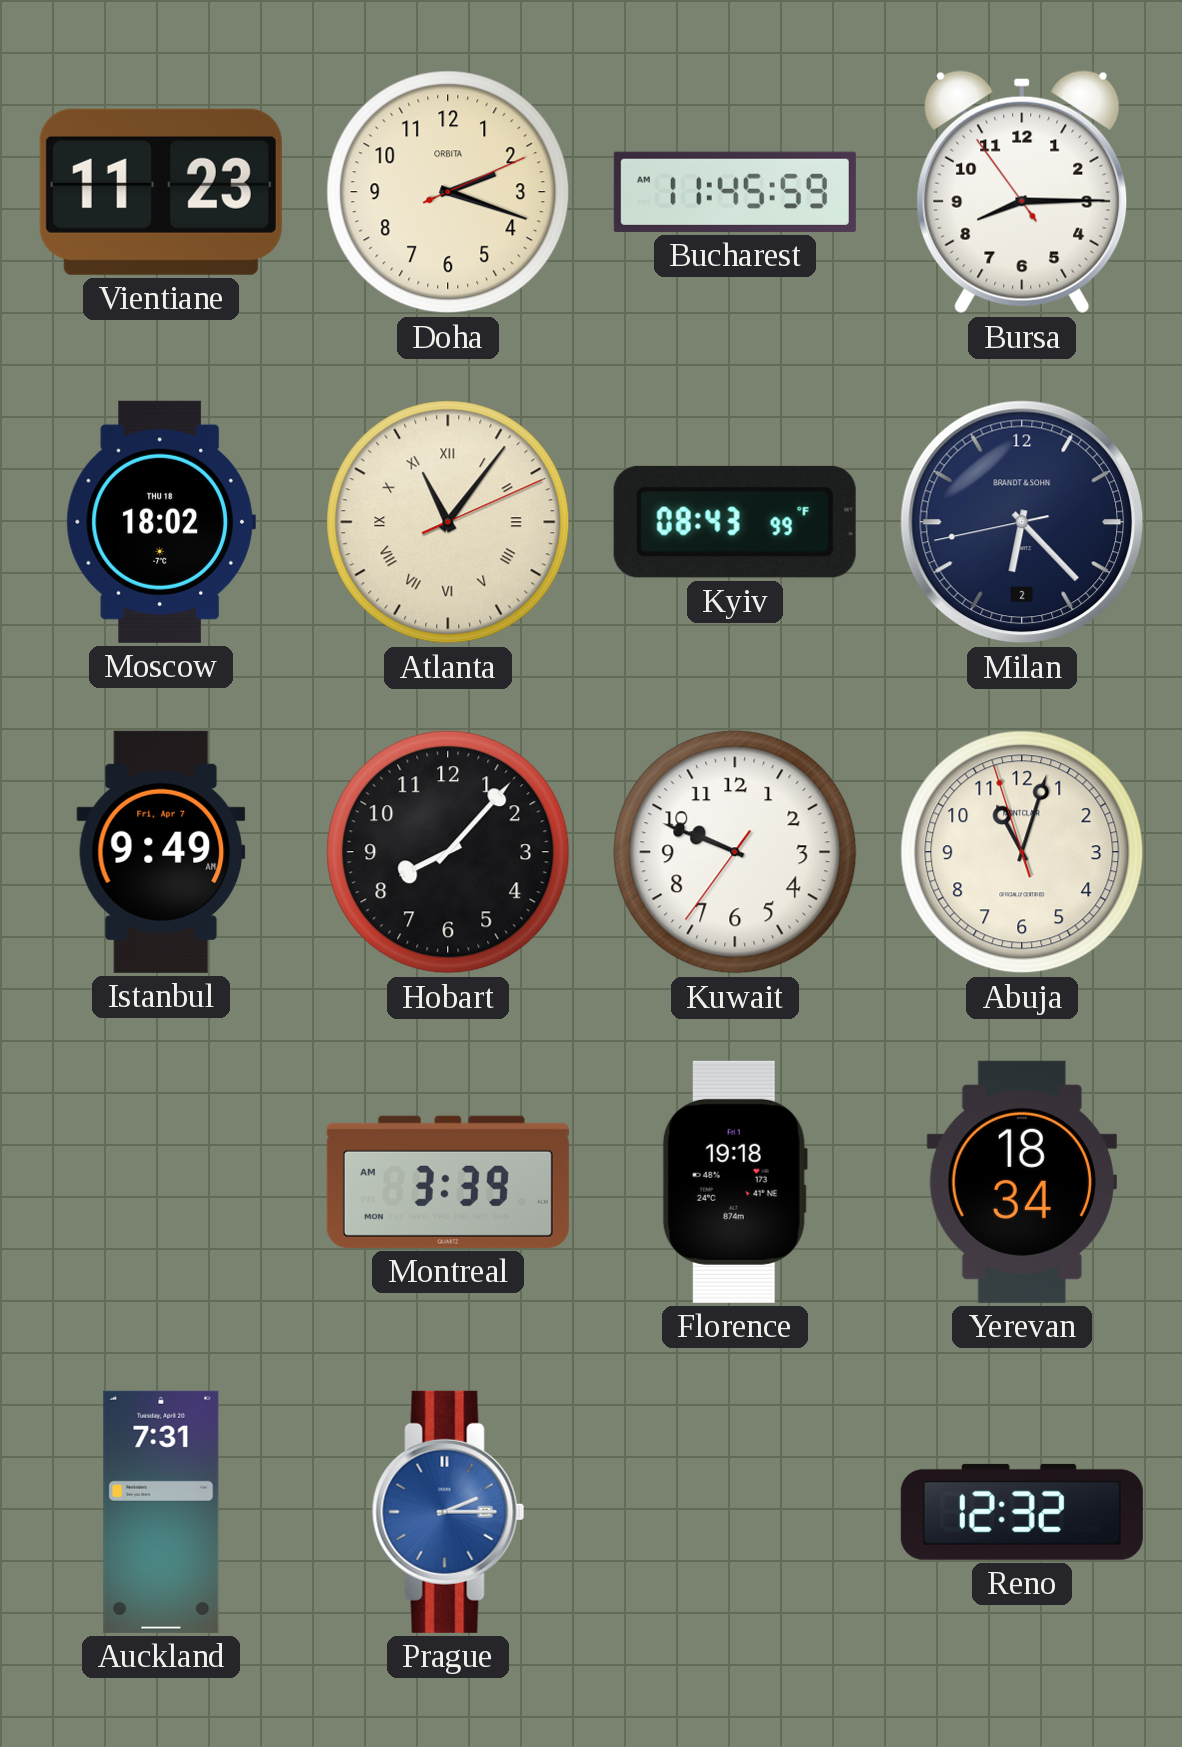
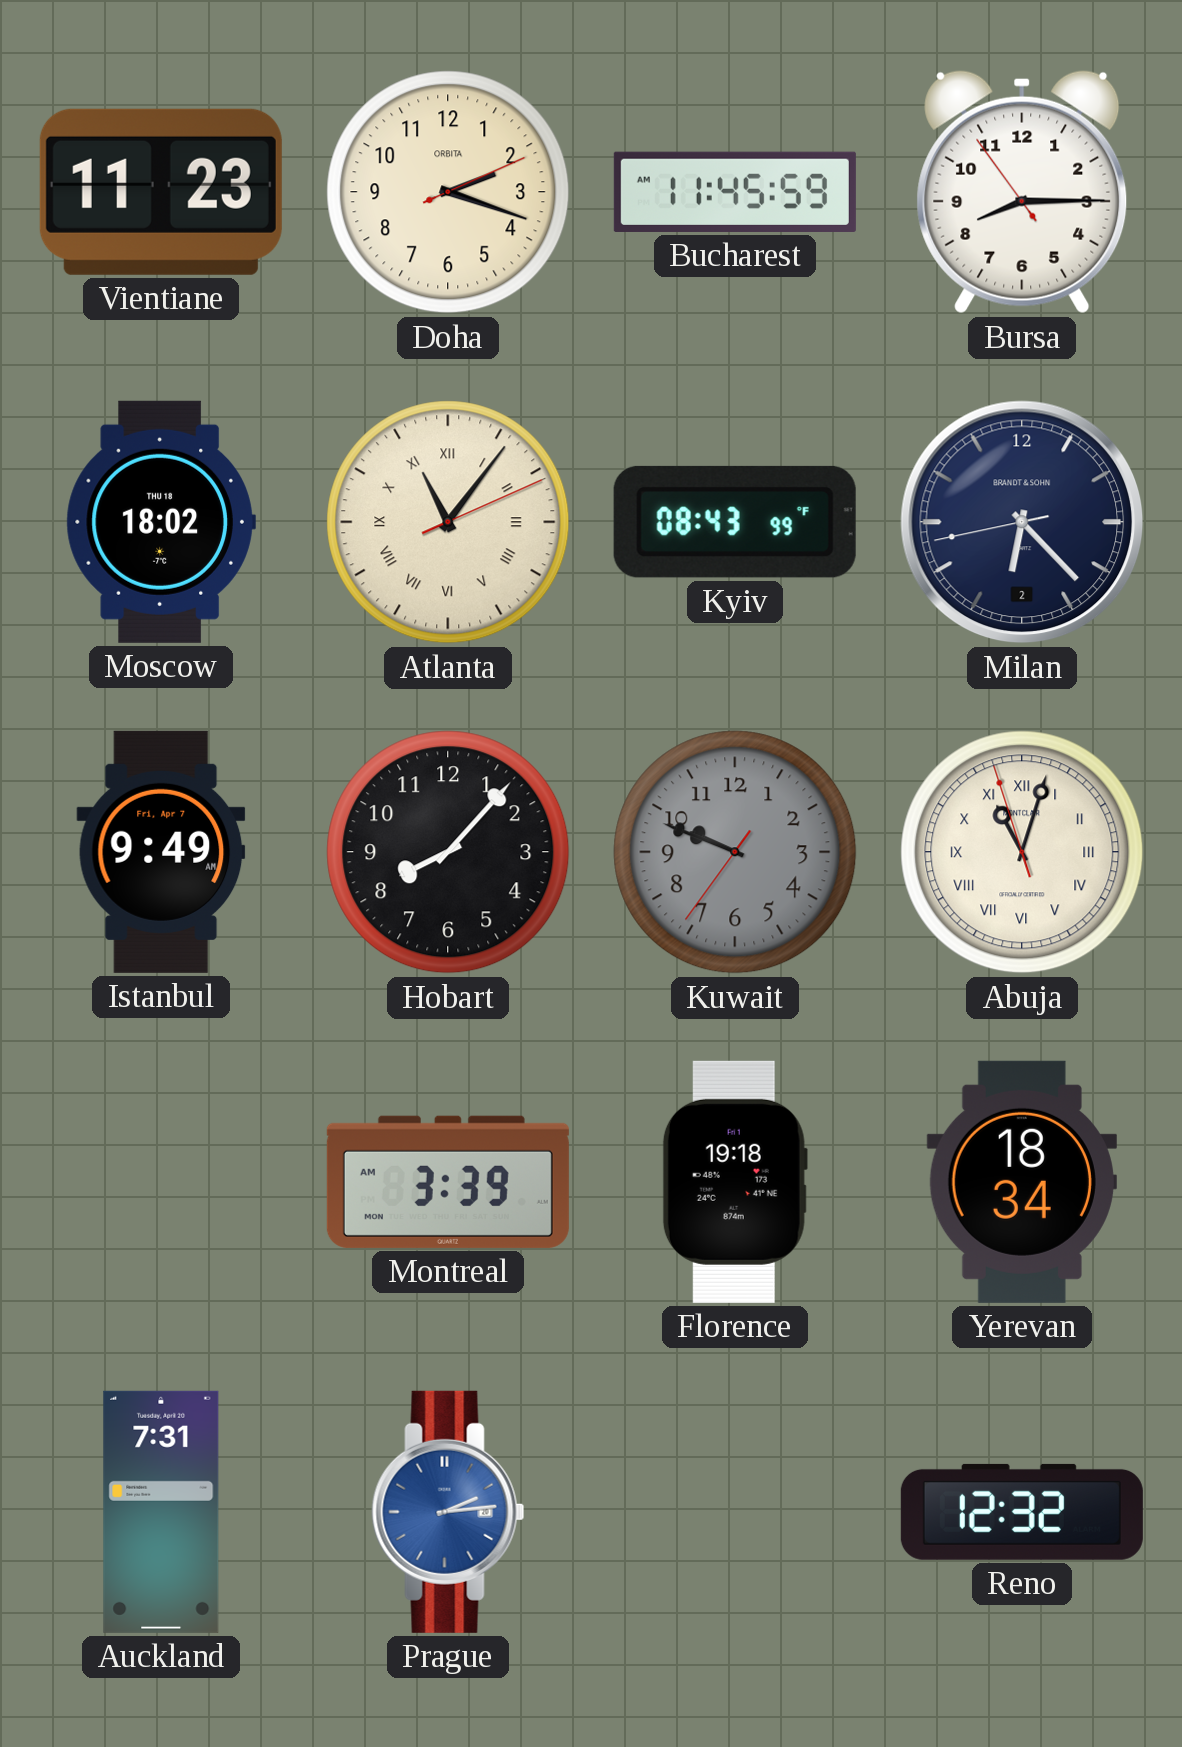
Kuwait dial: white -> grey
Abuja numerals: Arabic -> Roman
Prague: 2:15 -> 2:14
